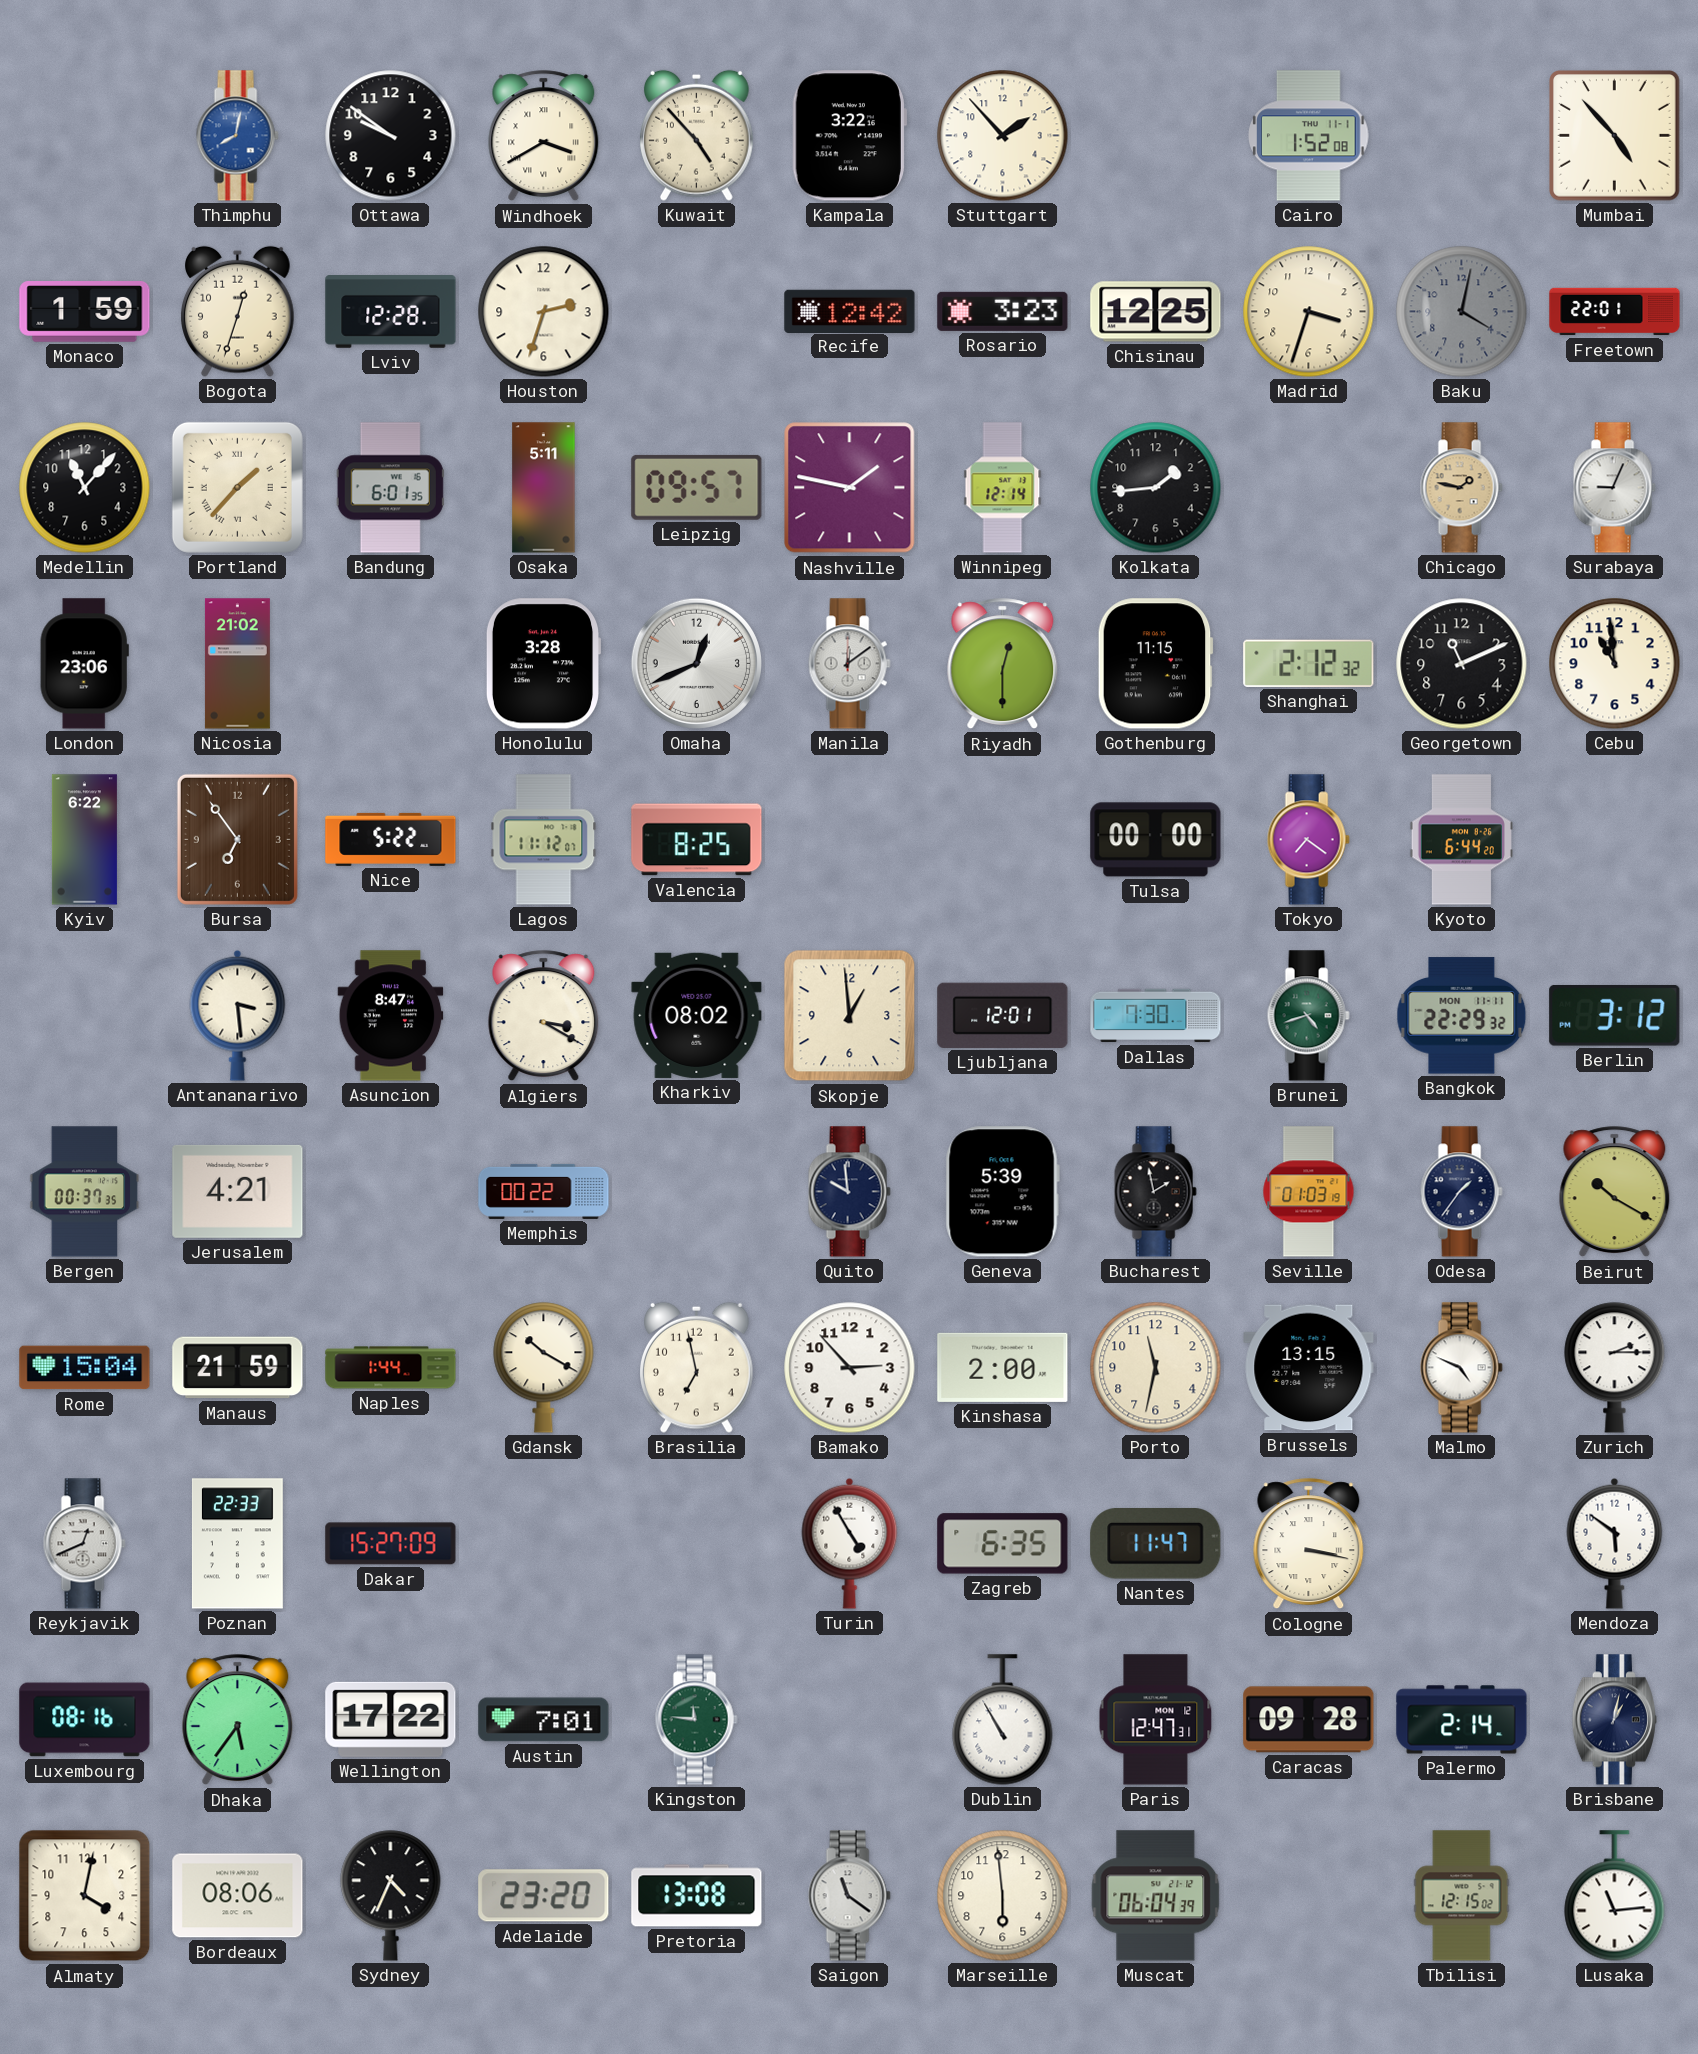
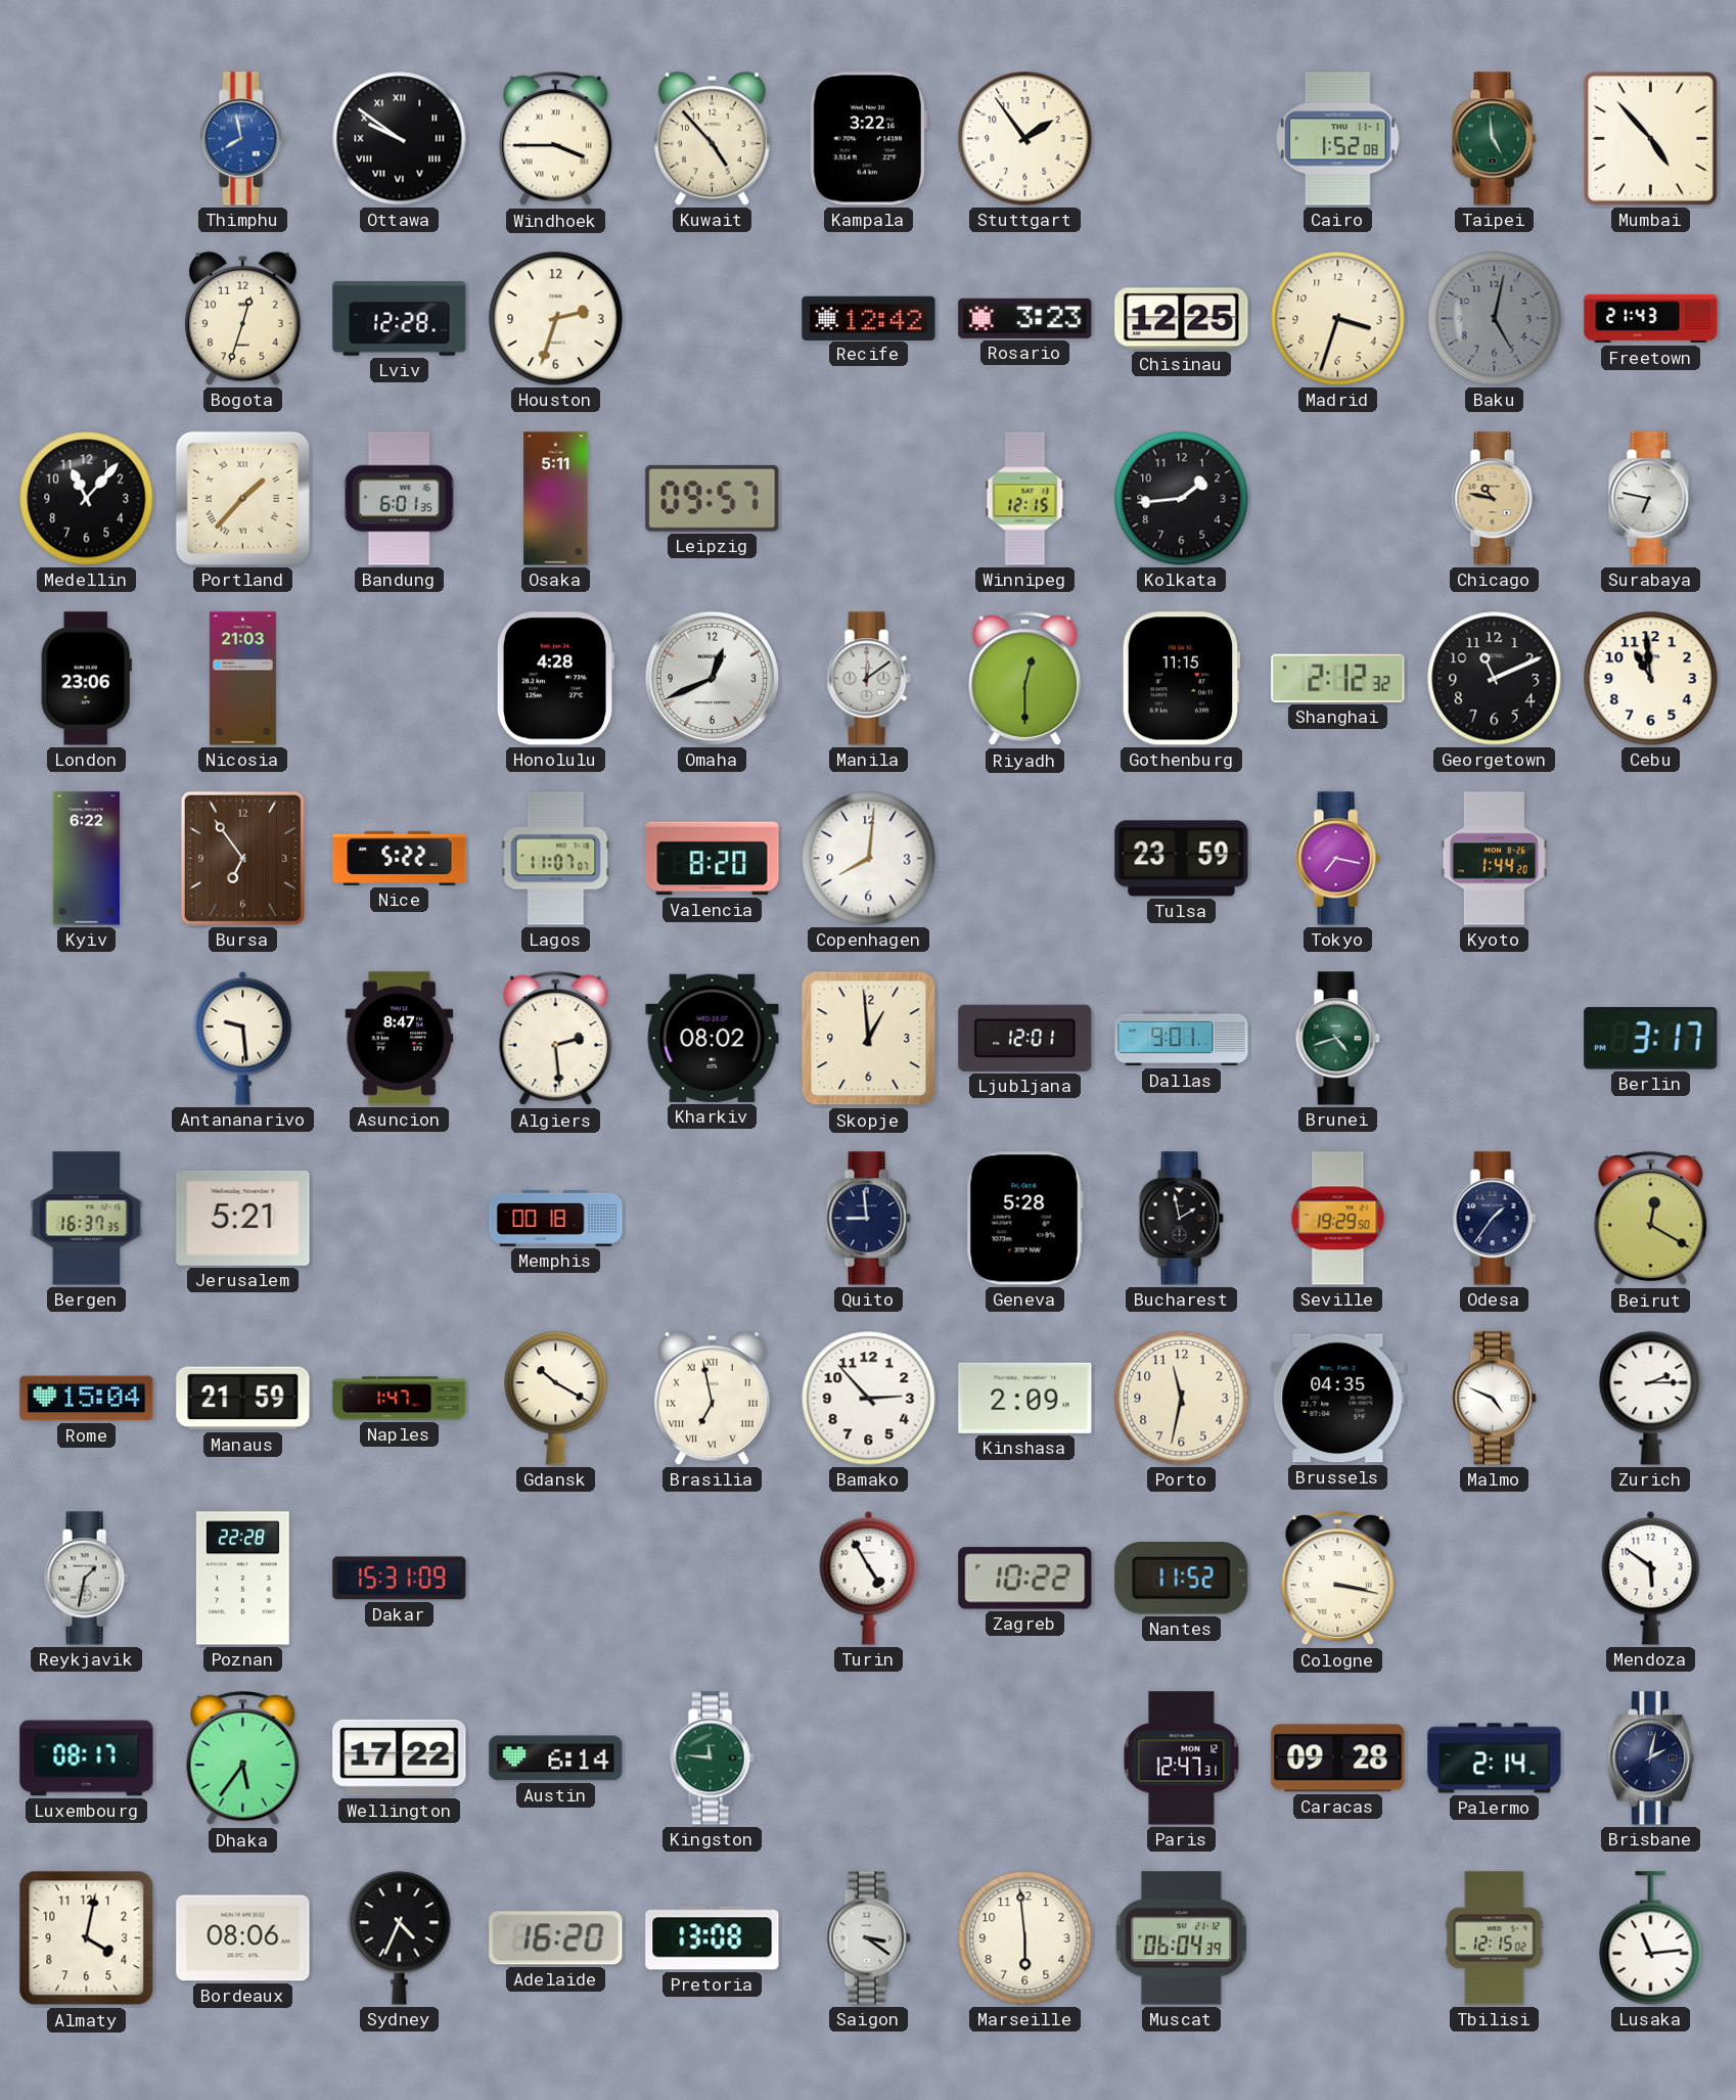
Thimphu: 8:02 -> 7:58
Ottawa numerals: Arabic -> Roman
Windhoek: 3:40 -> 3:45
Stuttgart: 1:53 -> 1:54
Taipei: none -> 4:59
Monaco: 1:59 -> none
Baku: 4:02 -> 5:02
Freetown: 22:01 -> 21:43
Nashville: 1:47 -> none
Winnipeg: 12:14 -> 12:15
Chicago: 1:47 -> 10:47
Surabaya: 9:04 -> 6:47
Nicosia: 21:02 -> 21:03
Honolulu: 3:28 -> 4:28
Lagos: 11:12 -> 11:07
Valencia: 8:25 -> 8:20
Copenhagen: none -> 8:01
Tulsa: 00:00 -> 23:59
Tokyo: 7:21 -> 7:17
Kyoto: 6:44 -> 1:44
Antananarivo: 3:29 -> 9:29
Algiers: 3:20 -> 2:29
Dallas: 7:30 -> 9:01
Bangkok: 22:29 -> none
Berlin: 3:12 -> 3:17
Bergen: 00:37 -> 16:37
Jerusalem: 4:21 -> 5:21
Memphis: 00:22 -> 00:18
Quito: 9:59 -> 8:59
Geneva: 5:39 -> 5:28
Seville: 01:03 -> 19:29
Beirut: 10:20 -> 12:20
Naples: 1:44 -> 1:47
Brasilia numerals: Arabic -> Roman
Kinshasa: 2:00 -> 2:09
Brussels: 13:15 -> 04:35
Reykjavik: 12:41 -> 1:32
Poznan: 22:33 -> 22:28
Dakar: 15:27 -> 15:31
Zagreb: 6:35 -> 10:22
Nantes: 11:47 -> 11:52
Luxembourg: 08:16 -> 08:17
Austin: 7:01 -> 6:14
Dublin: 10:55 -> none
Brisbane: 1:02 -> 2:02
Adelaide: 23:20 -> 16:20
Saigon: 11:21 -> 3:21
